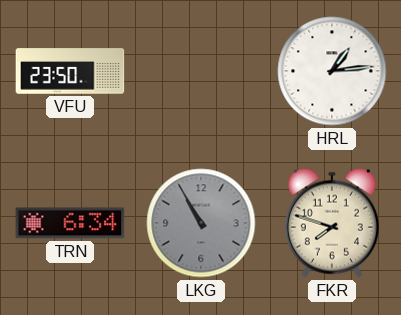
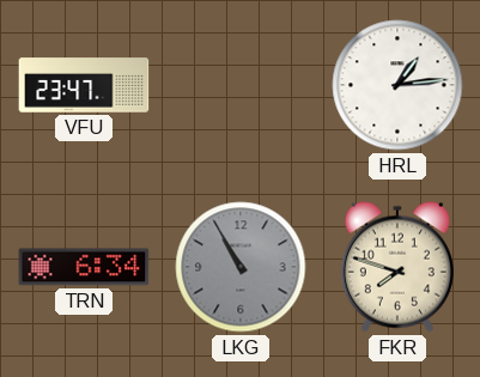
VFU: 23:50 -> 23:47
